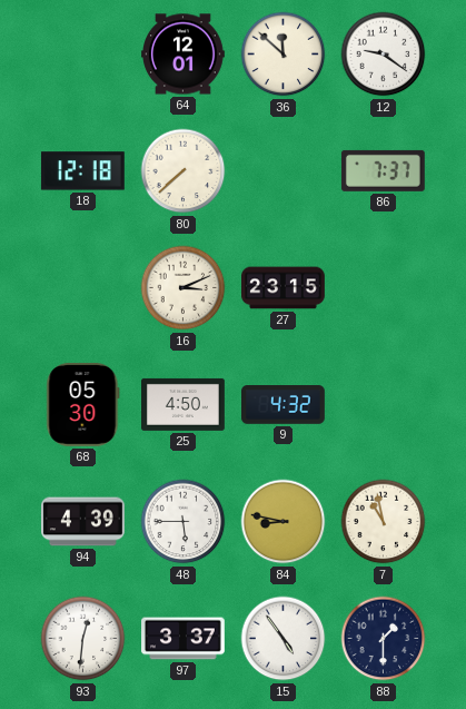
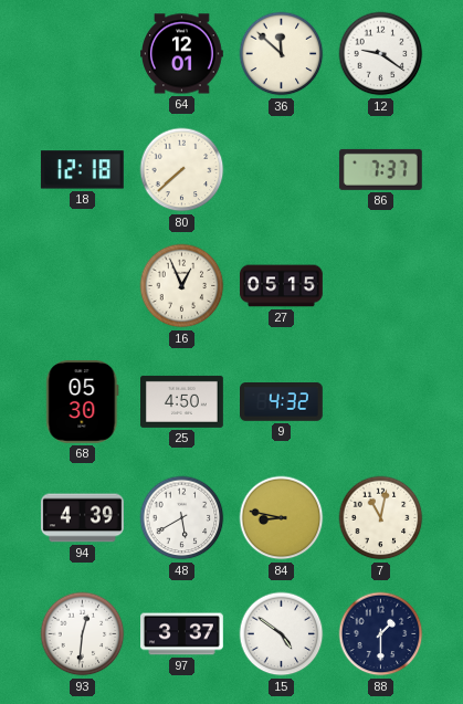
16: 3:11 -> 12:56
27: 23:15 -> 05:15
48: 5:45 -> 5:40
7: 10:58 -> 11:02
15: 4:54 -> 4:51
